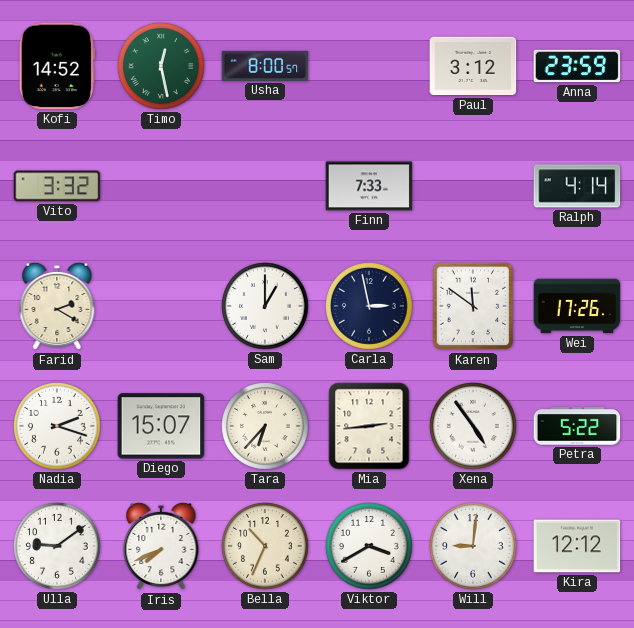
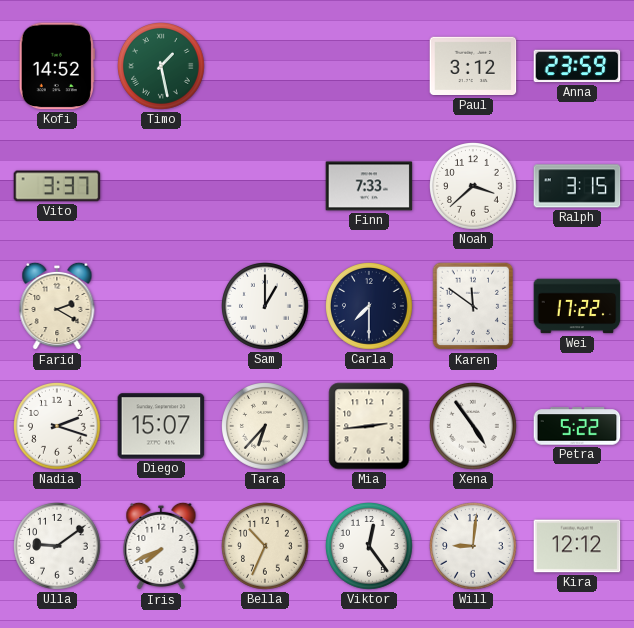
Timo: 12:28 -> 1:28
Usha: 8:00 -> none
Vito: 3:32 -> 3:37
Noah: none -> 3:38
Ralph: 4:14 -> 3:15
Carla: 2:58 -> 7:30
Wei: 17:26 -> 17:22
Viktor: 3:40 -> 12:24
